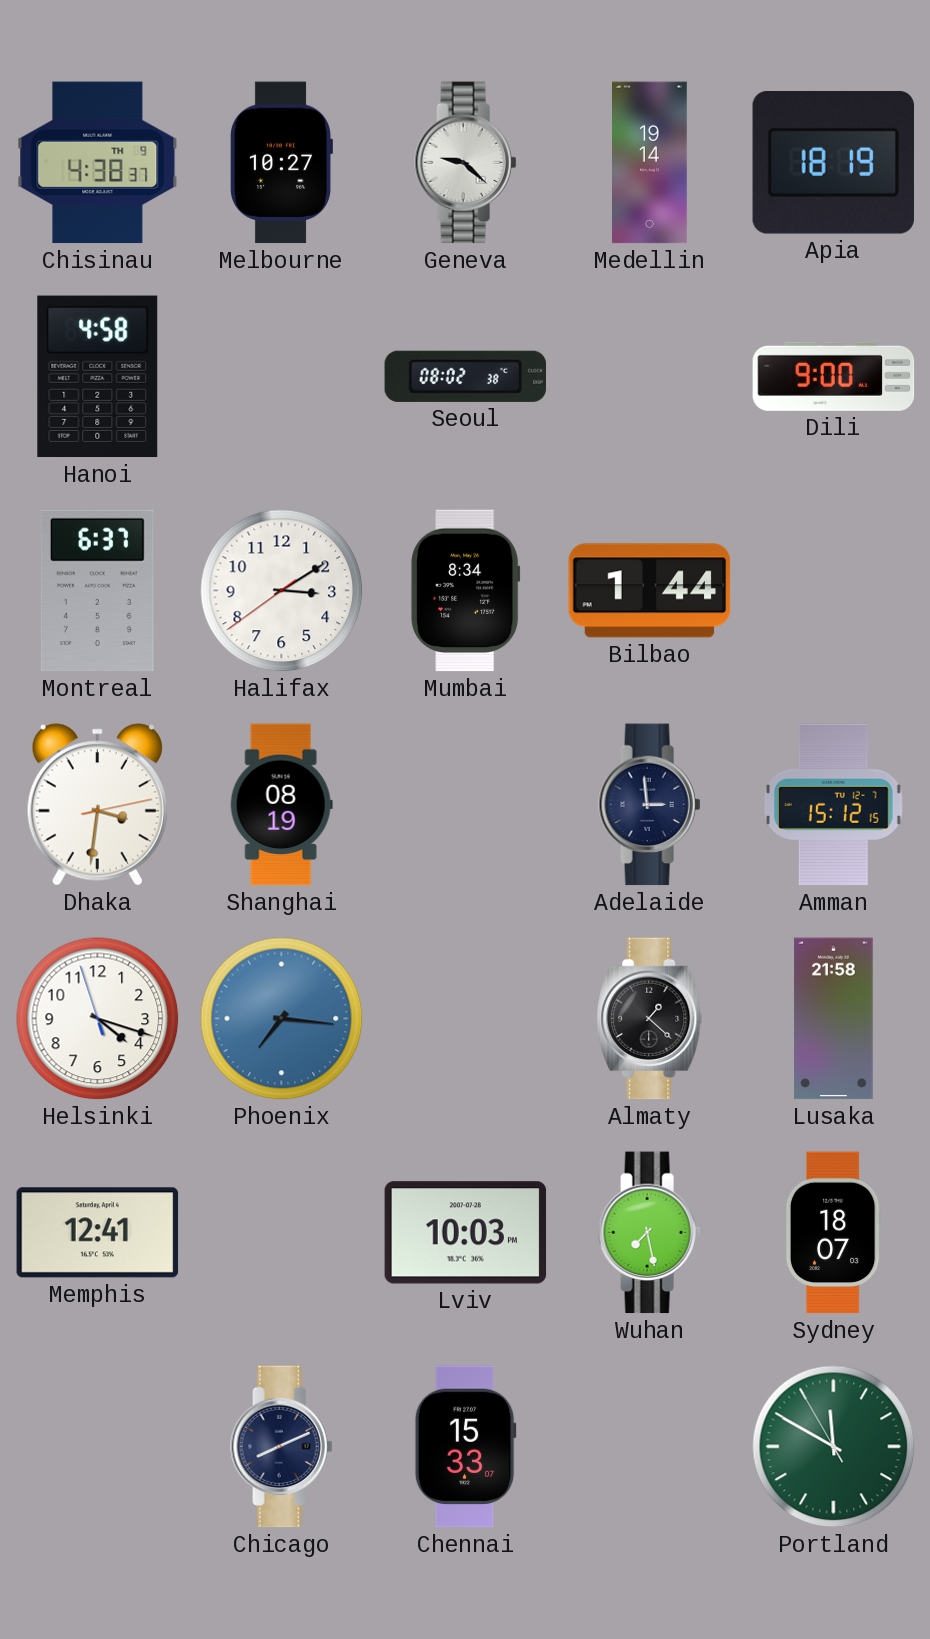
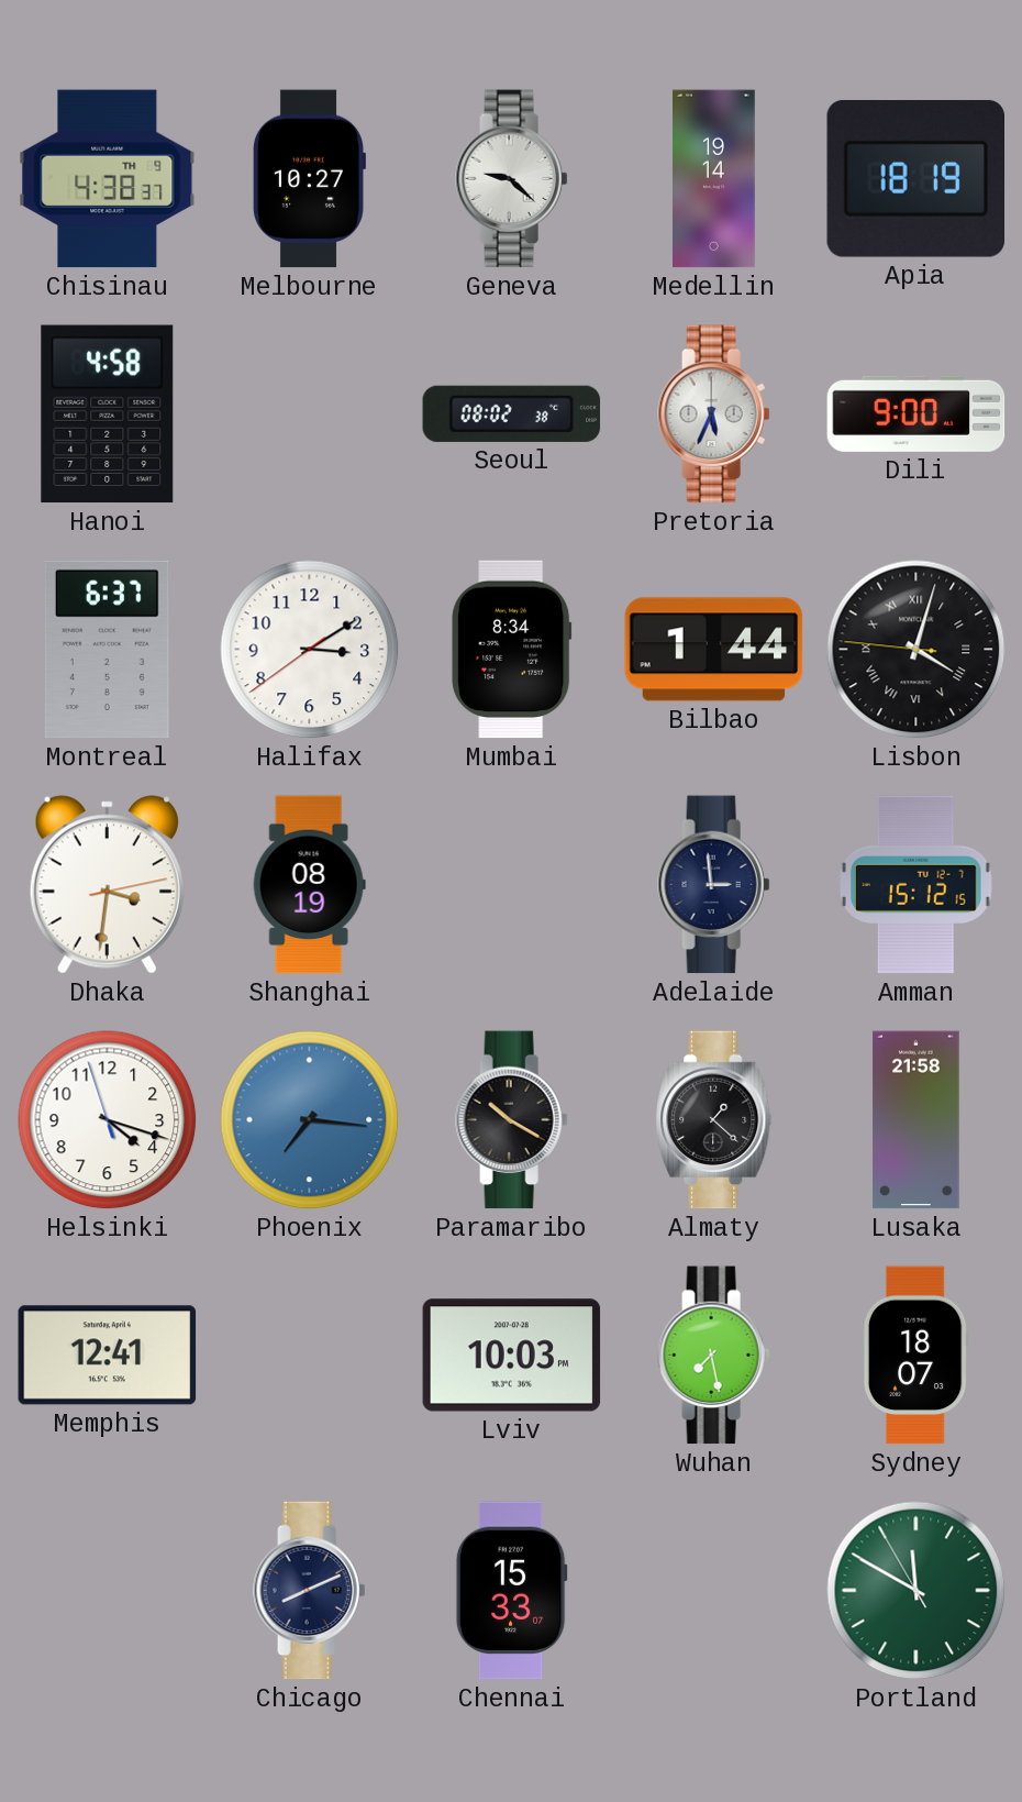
Pretoria: none -> 5:34
Lisbon: none -> 4:02
Paramaribo: none -> 10:20
